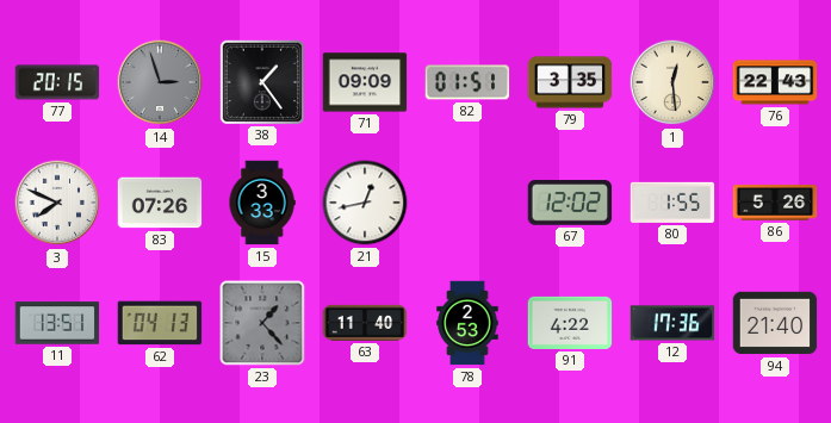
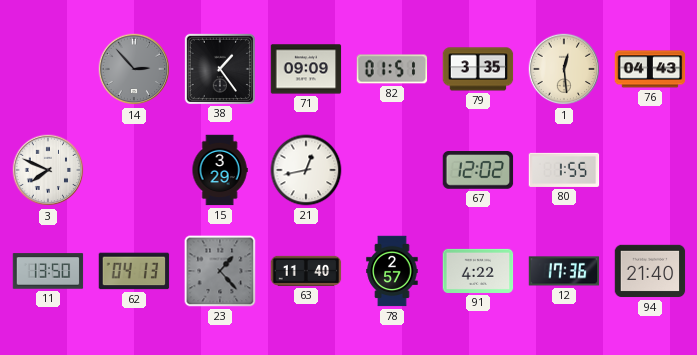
77: 20:15 -> none
14: 2:57 -> 2:53
76: 22:43 -> 04:43
83: 07:26 -> none
15: 3:33 -> 3:29
86: 5:26 -> none
11: 13:51 -> 13:50
78: 2:53 -> 2:57
